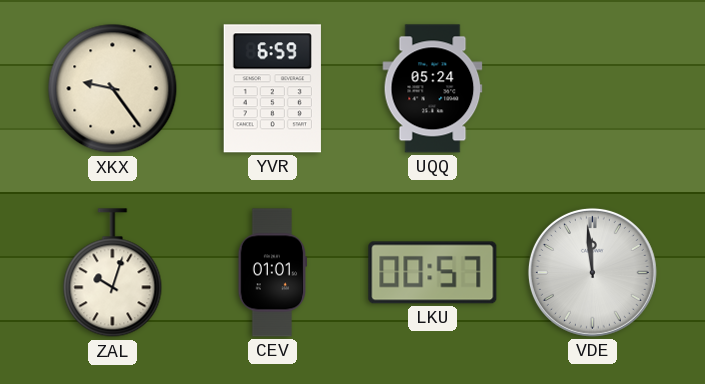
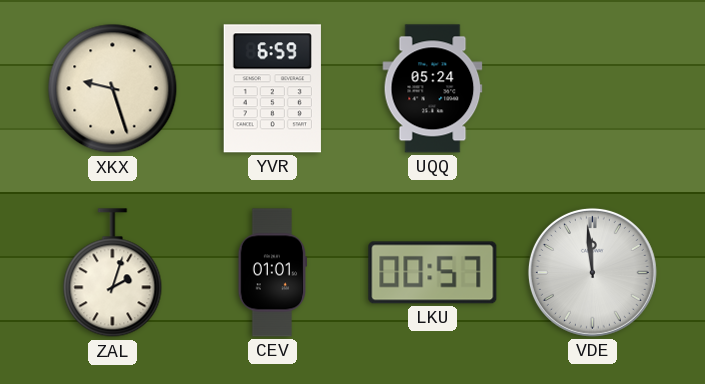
XKX: 9:24 -> 9:27
ZAL: 10:03 -> 2:03
